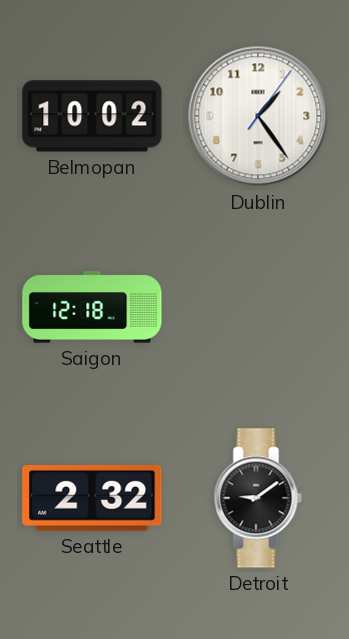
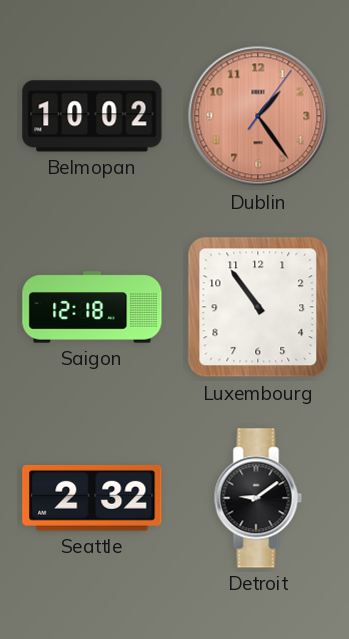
Dublin dial: white -> salmon
Luxembourg: none -> 10:54
